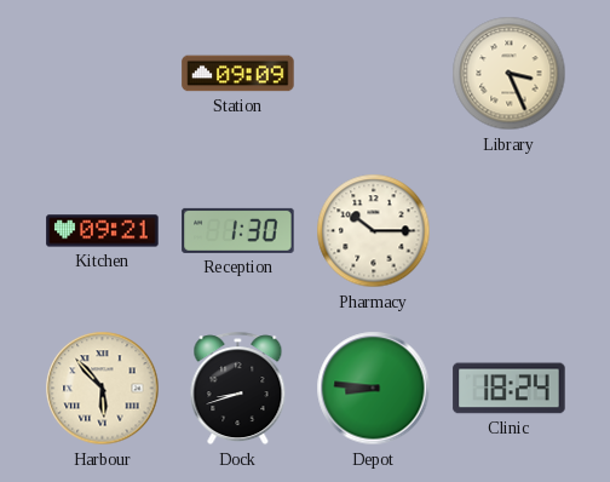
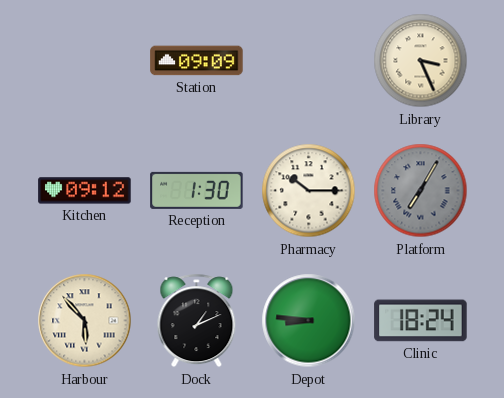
Kitchen: 09:21 -> 09:12
Platform: none -> 7:05
Dock: 8:42 -> 1:11
